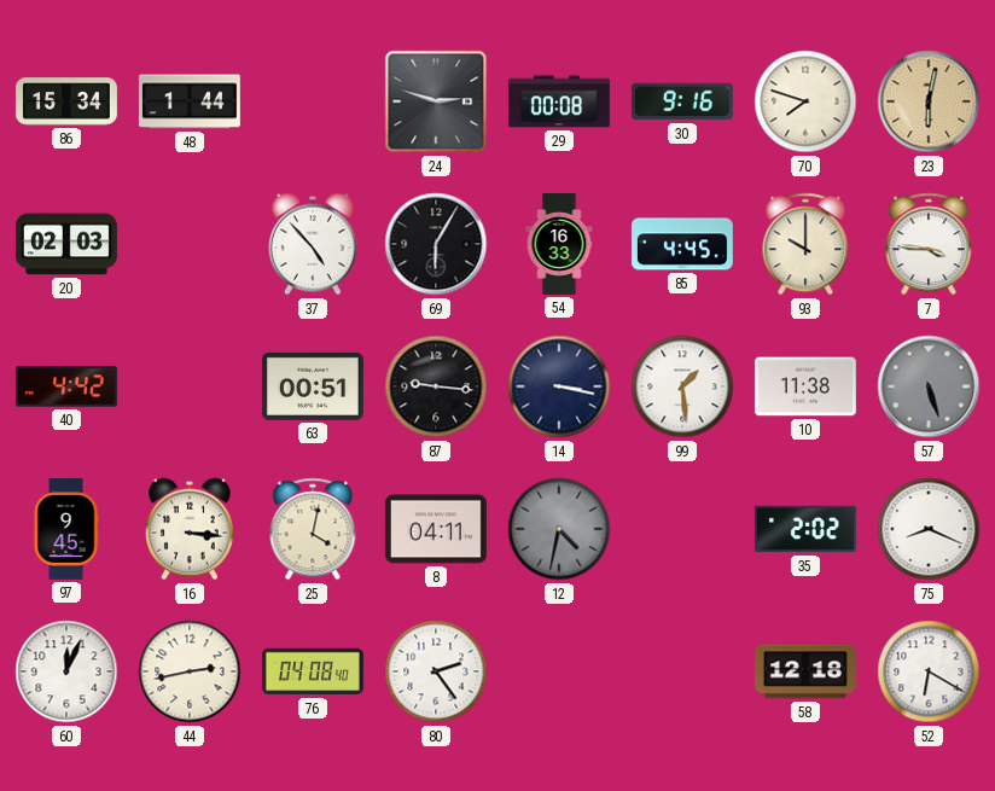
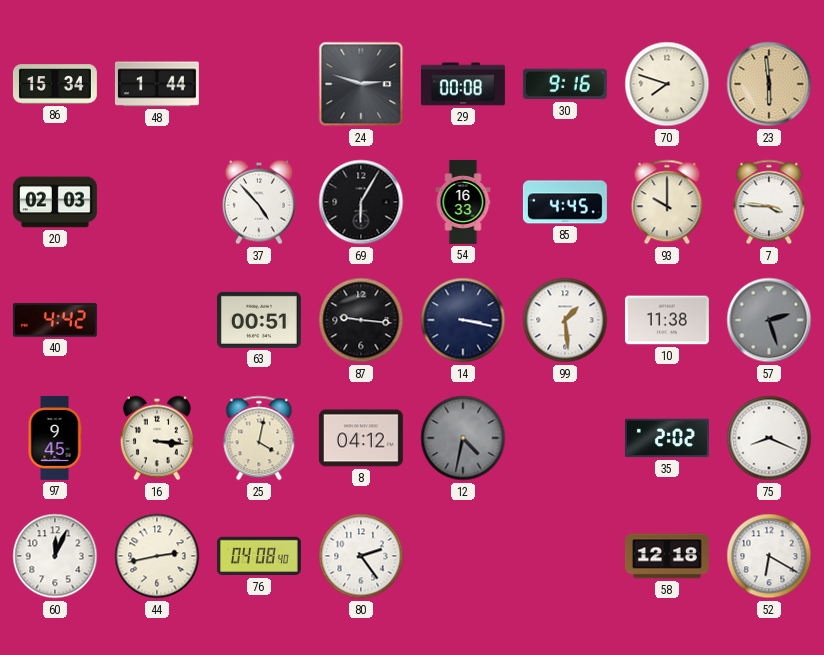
23: 6:02 -> 5:59
57: 5:27 -> 2:27
8: 04:11 -> 04:12
